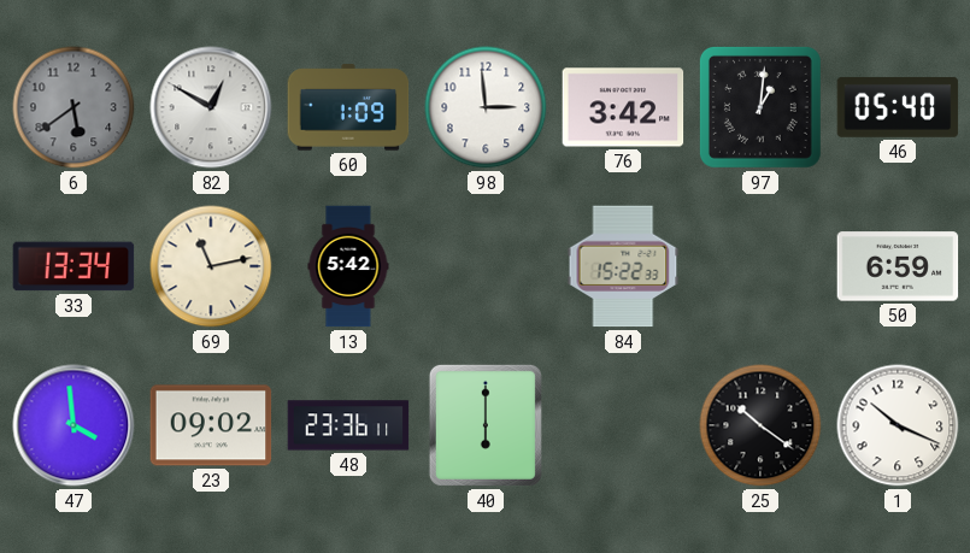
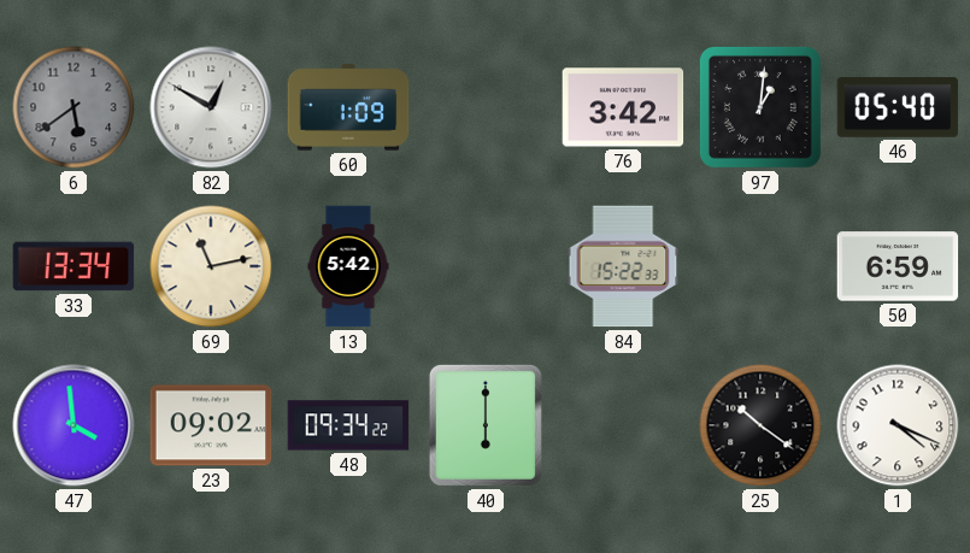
98: 2:59 -> none
48: 23:36 -> 09:34
1: 10:19 -> 4:19
